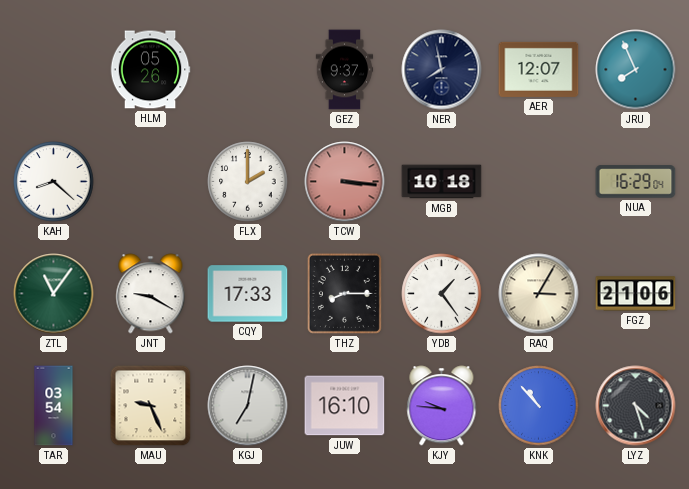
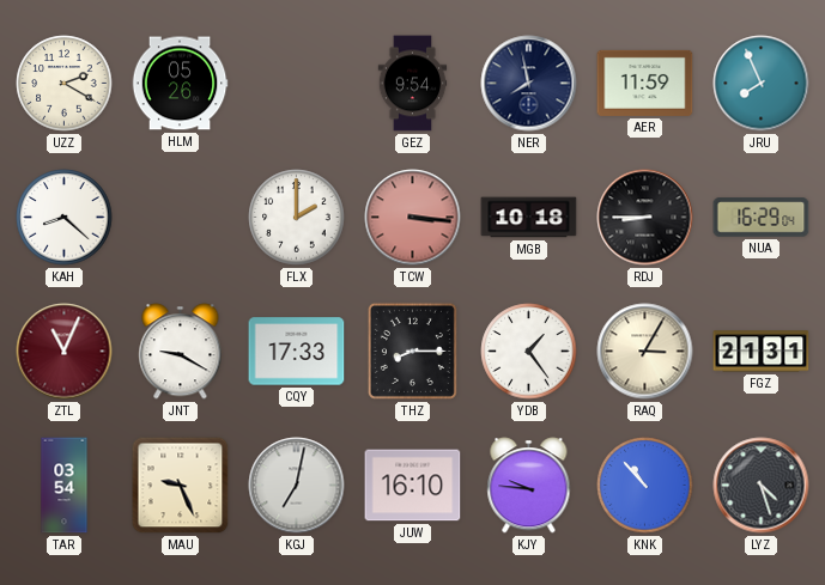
UZZ: none -> 2:20
GEZ: 9:37 -> 9:54
AER: 12:07 -> 11:59
RDJ: none -> 8:45
ZTL: 11:06 -> 11:04
ZTL dial: green -> burgundy
FGZ: 21:06 -> 21:31
